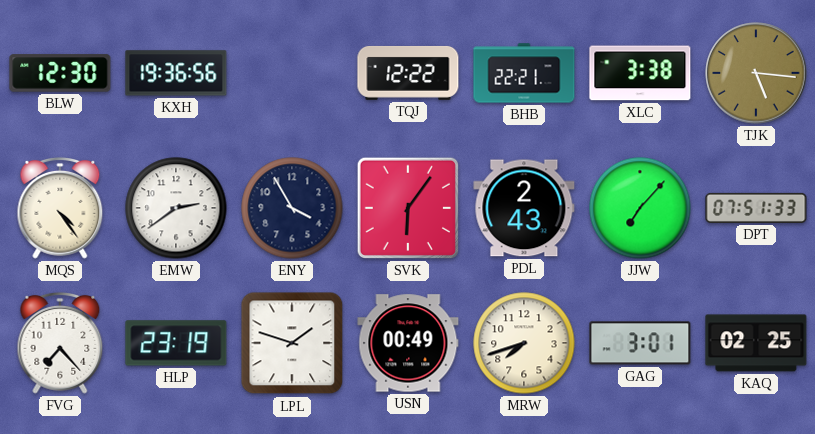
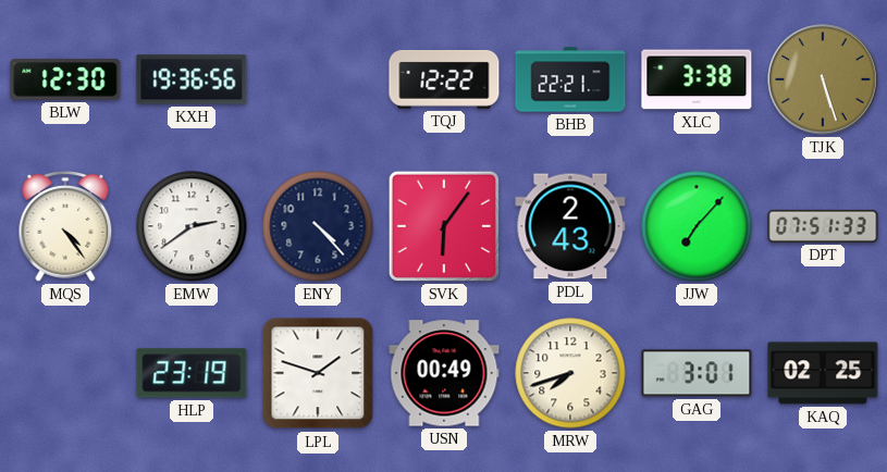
TJK: 5:16 -> 5:27
ENY: 3:55 -> 4:23
FVG: 7:23 -> none
